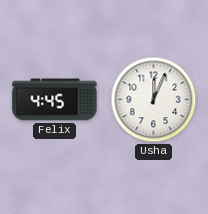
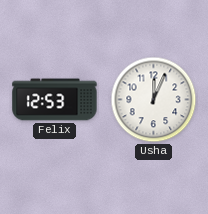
Felix: 4:45 -> 12:53
